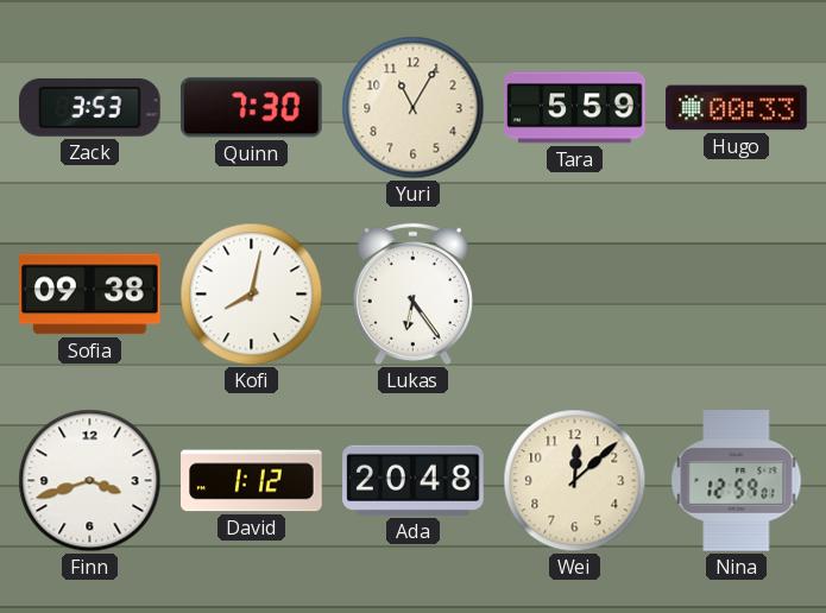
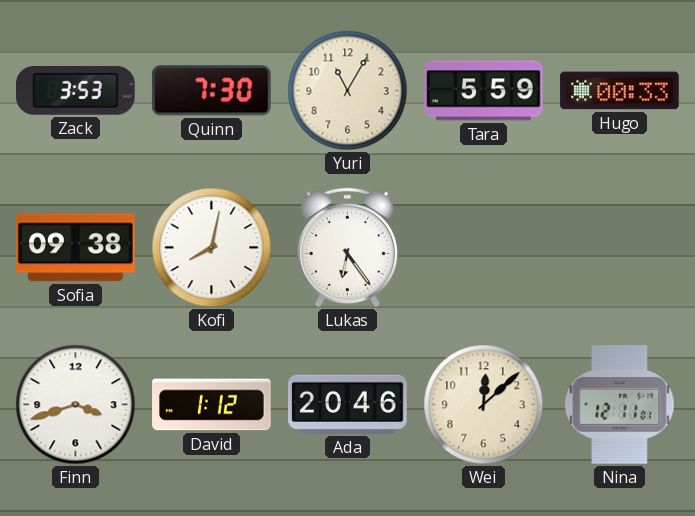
Ada: 20:48 -> 20:46
Nina: 12:59 -> 12:11
